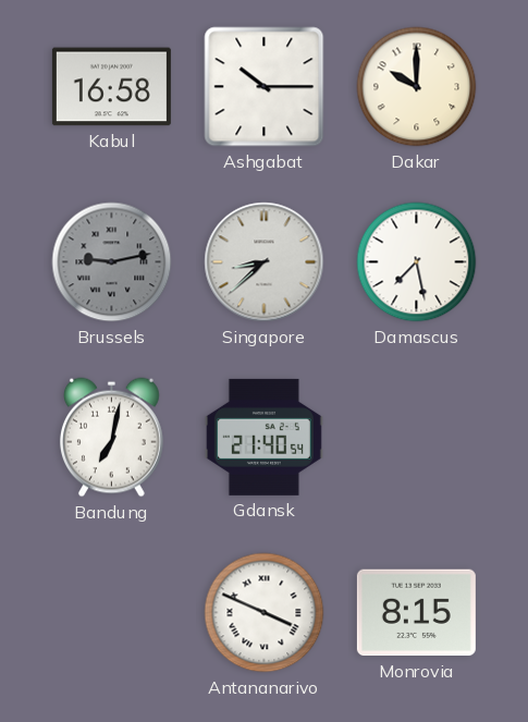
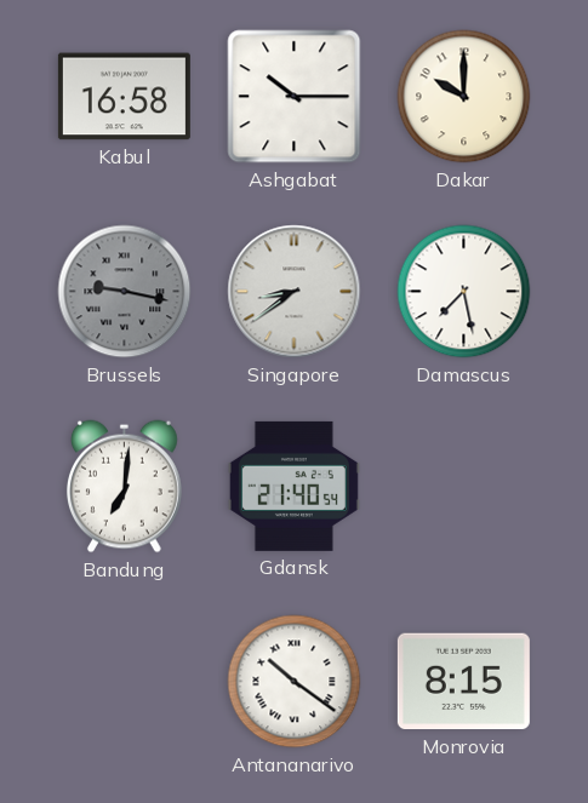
Brussels: 9:13 -> 9:17
Singapore: 8:38 -> 8:39
Bandung: 7:02 -> 7:01
Antananarivo: 3:49 -> 10:21
